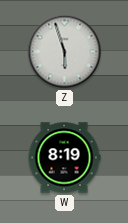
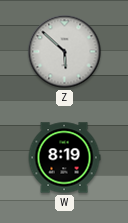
Z: 5:57 -> 5:52
